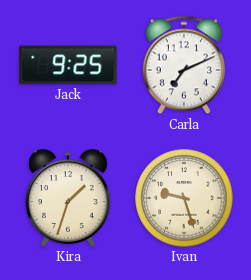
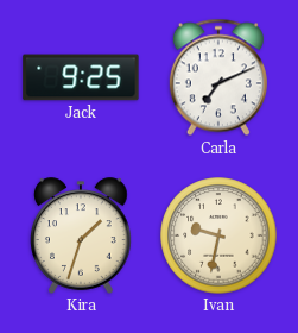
Ivan: 9:27 -> 9:32
